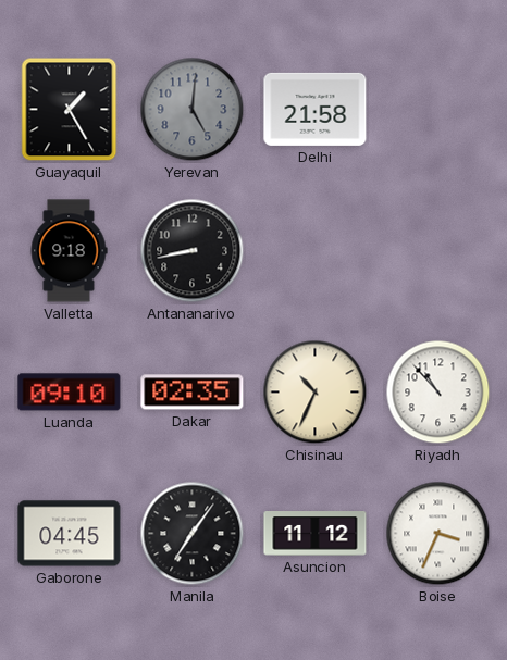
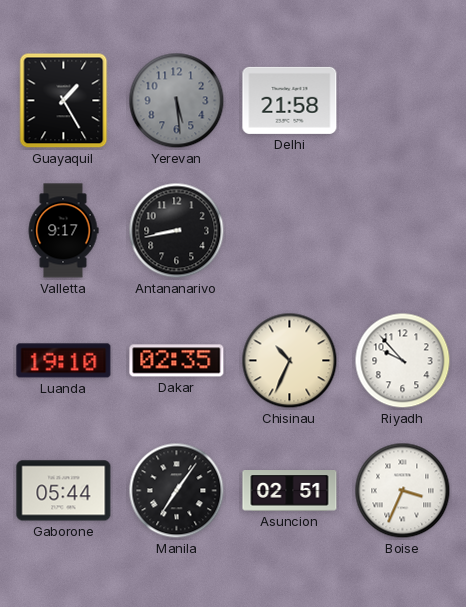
Yerevan: 5:01 -> 5:29
Valletta: 9:18 -> 9:17
Luanda: 09:10 -> 19:10
Riyadh: 10:53 -> 9:53
Gaborone: 04:45 -> 05:44
Asuncion: 11:12 -> 02:51
